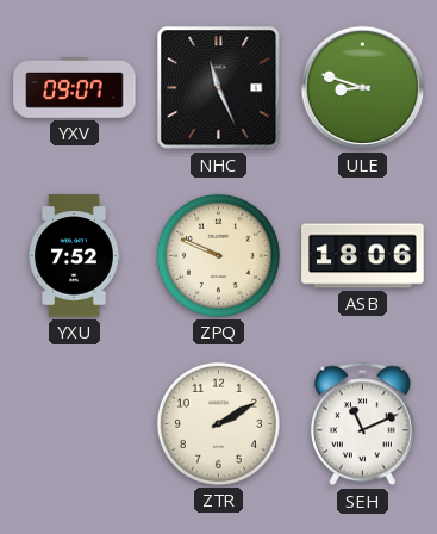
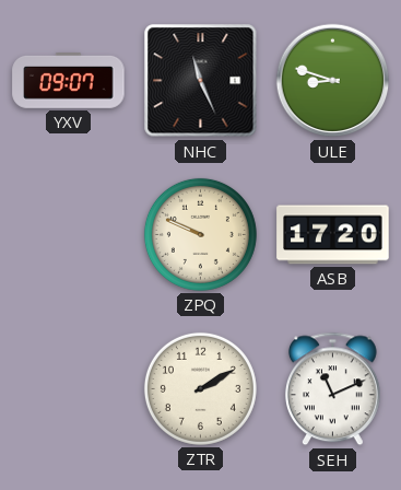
YXU: 7:52 -> none
ASB: 18:06 -> 17:20
